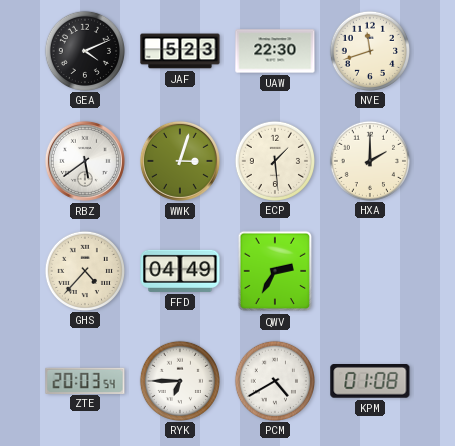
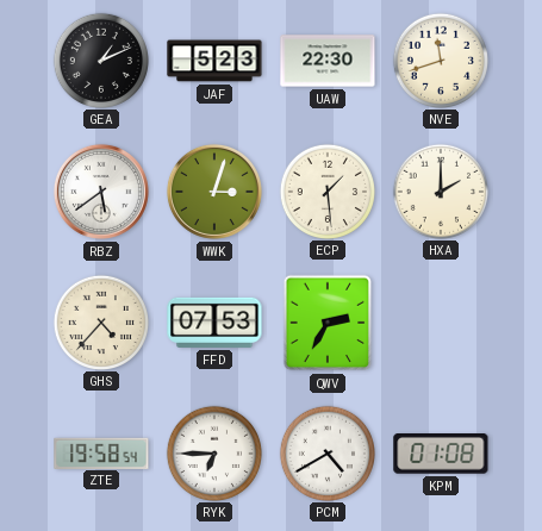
GEA: 4:11 -> 1:11
FFD: 04:49 -> 07:53
ZTE: 20:03 -> 19:58
